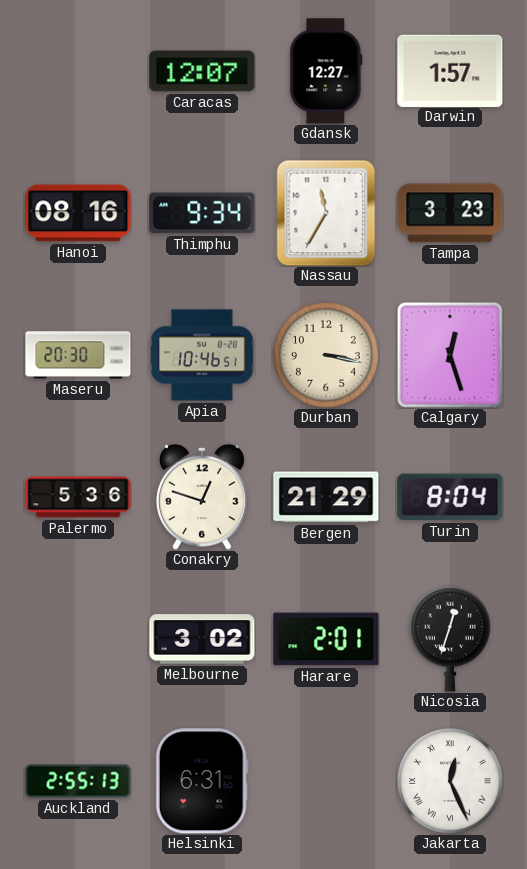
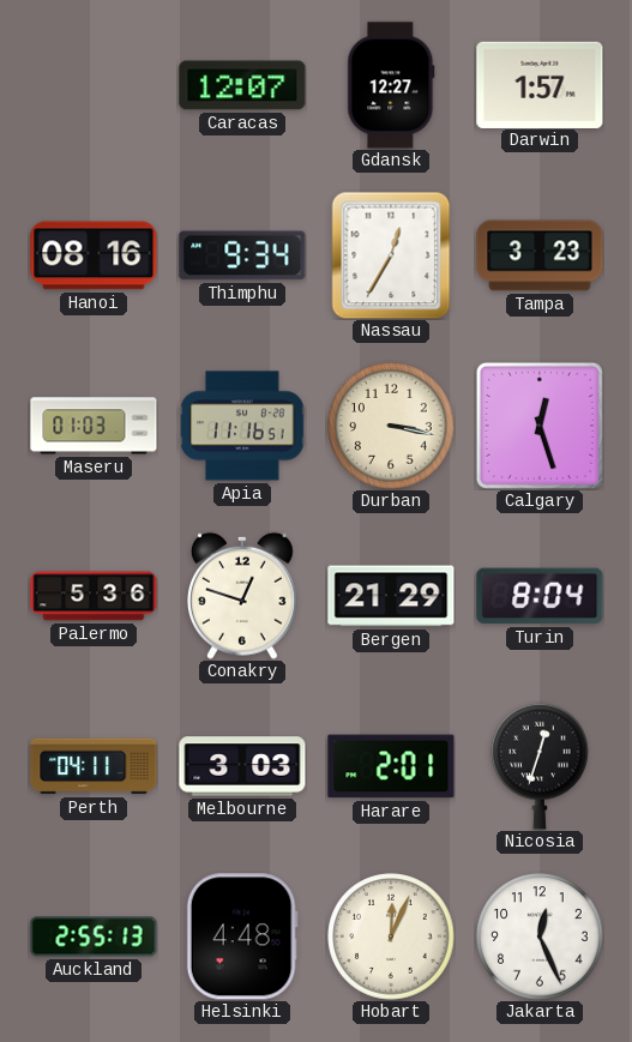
Nassau: 11:35 -> 12:35
Maseru: 20:30 -> 01:03
Apia: 10:46 -> 11:16
Perth: none -> 04:11
Melbourne: 3:02 -> 3:03
Helsinki: 6:31 -> 4:48
Hobart: none -> 12:04
Jakarta numerals: Roman -> Arabic
